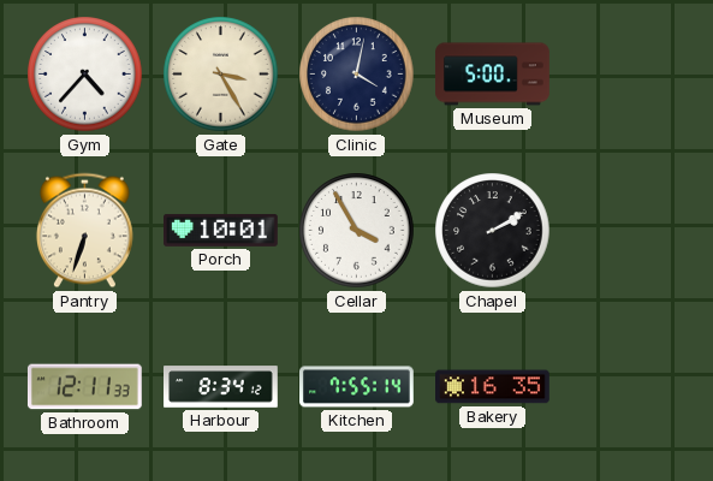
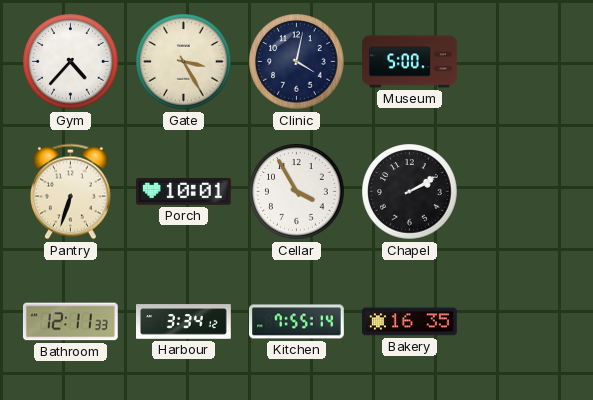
Harbour: 8:34 -> 3:34
